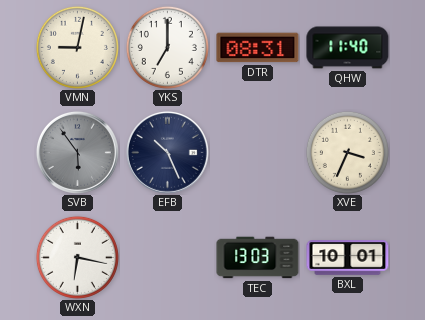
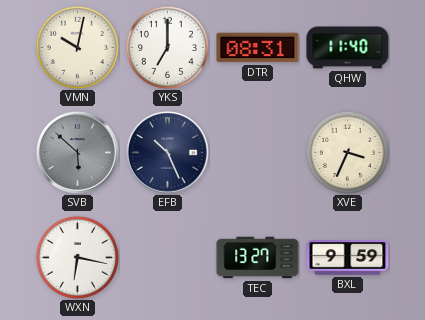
VMN: 9:02 -> 10:02
SVB: 5:54 -> 5:52
TEC: 13:03 -> 13:27
BXL: 10:01 -> 9:59
